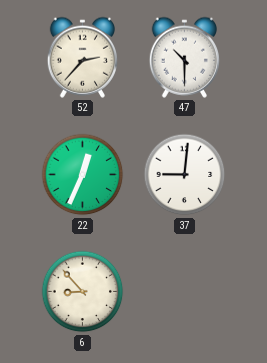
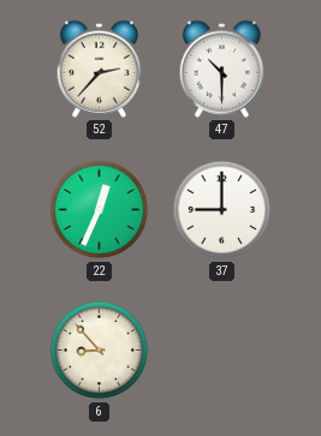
37: 9:01 -> 9:00
